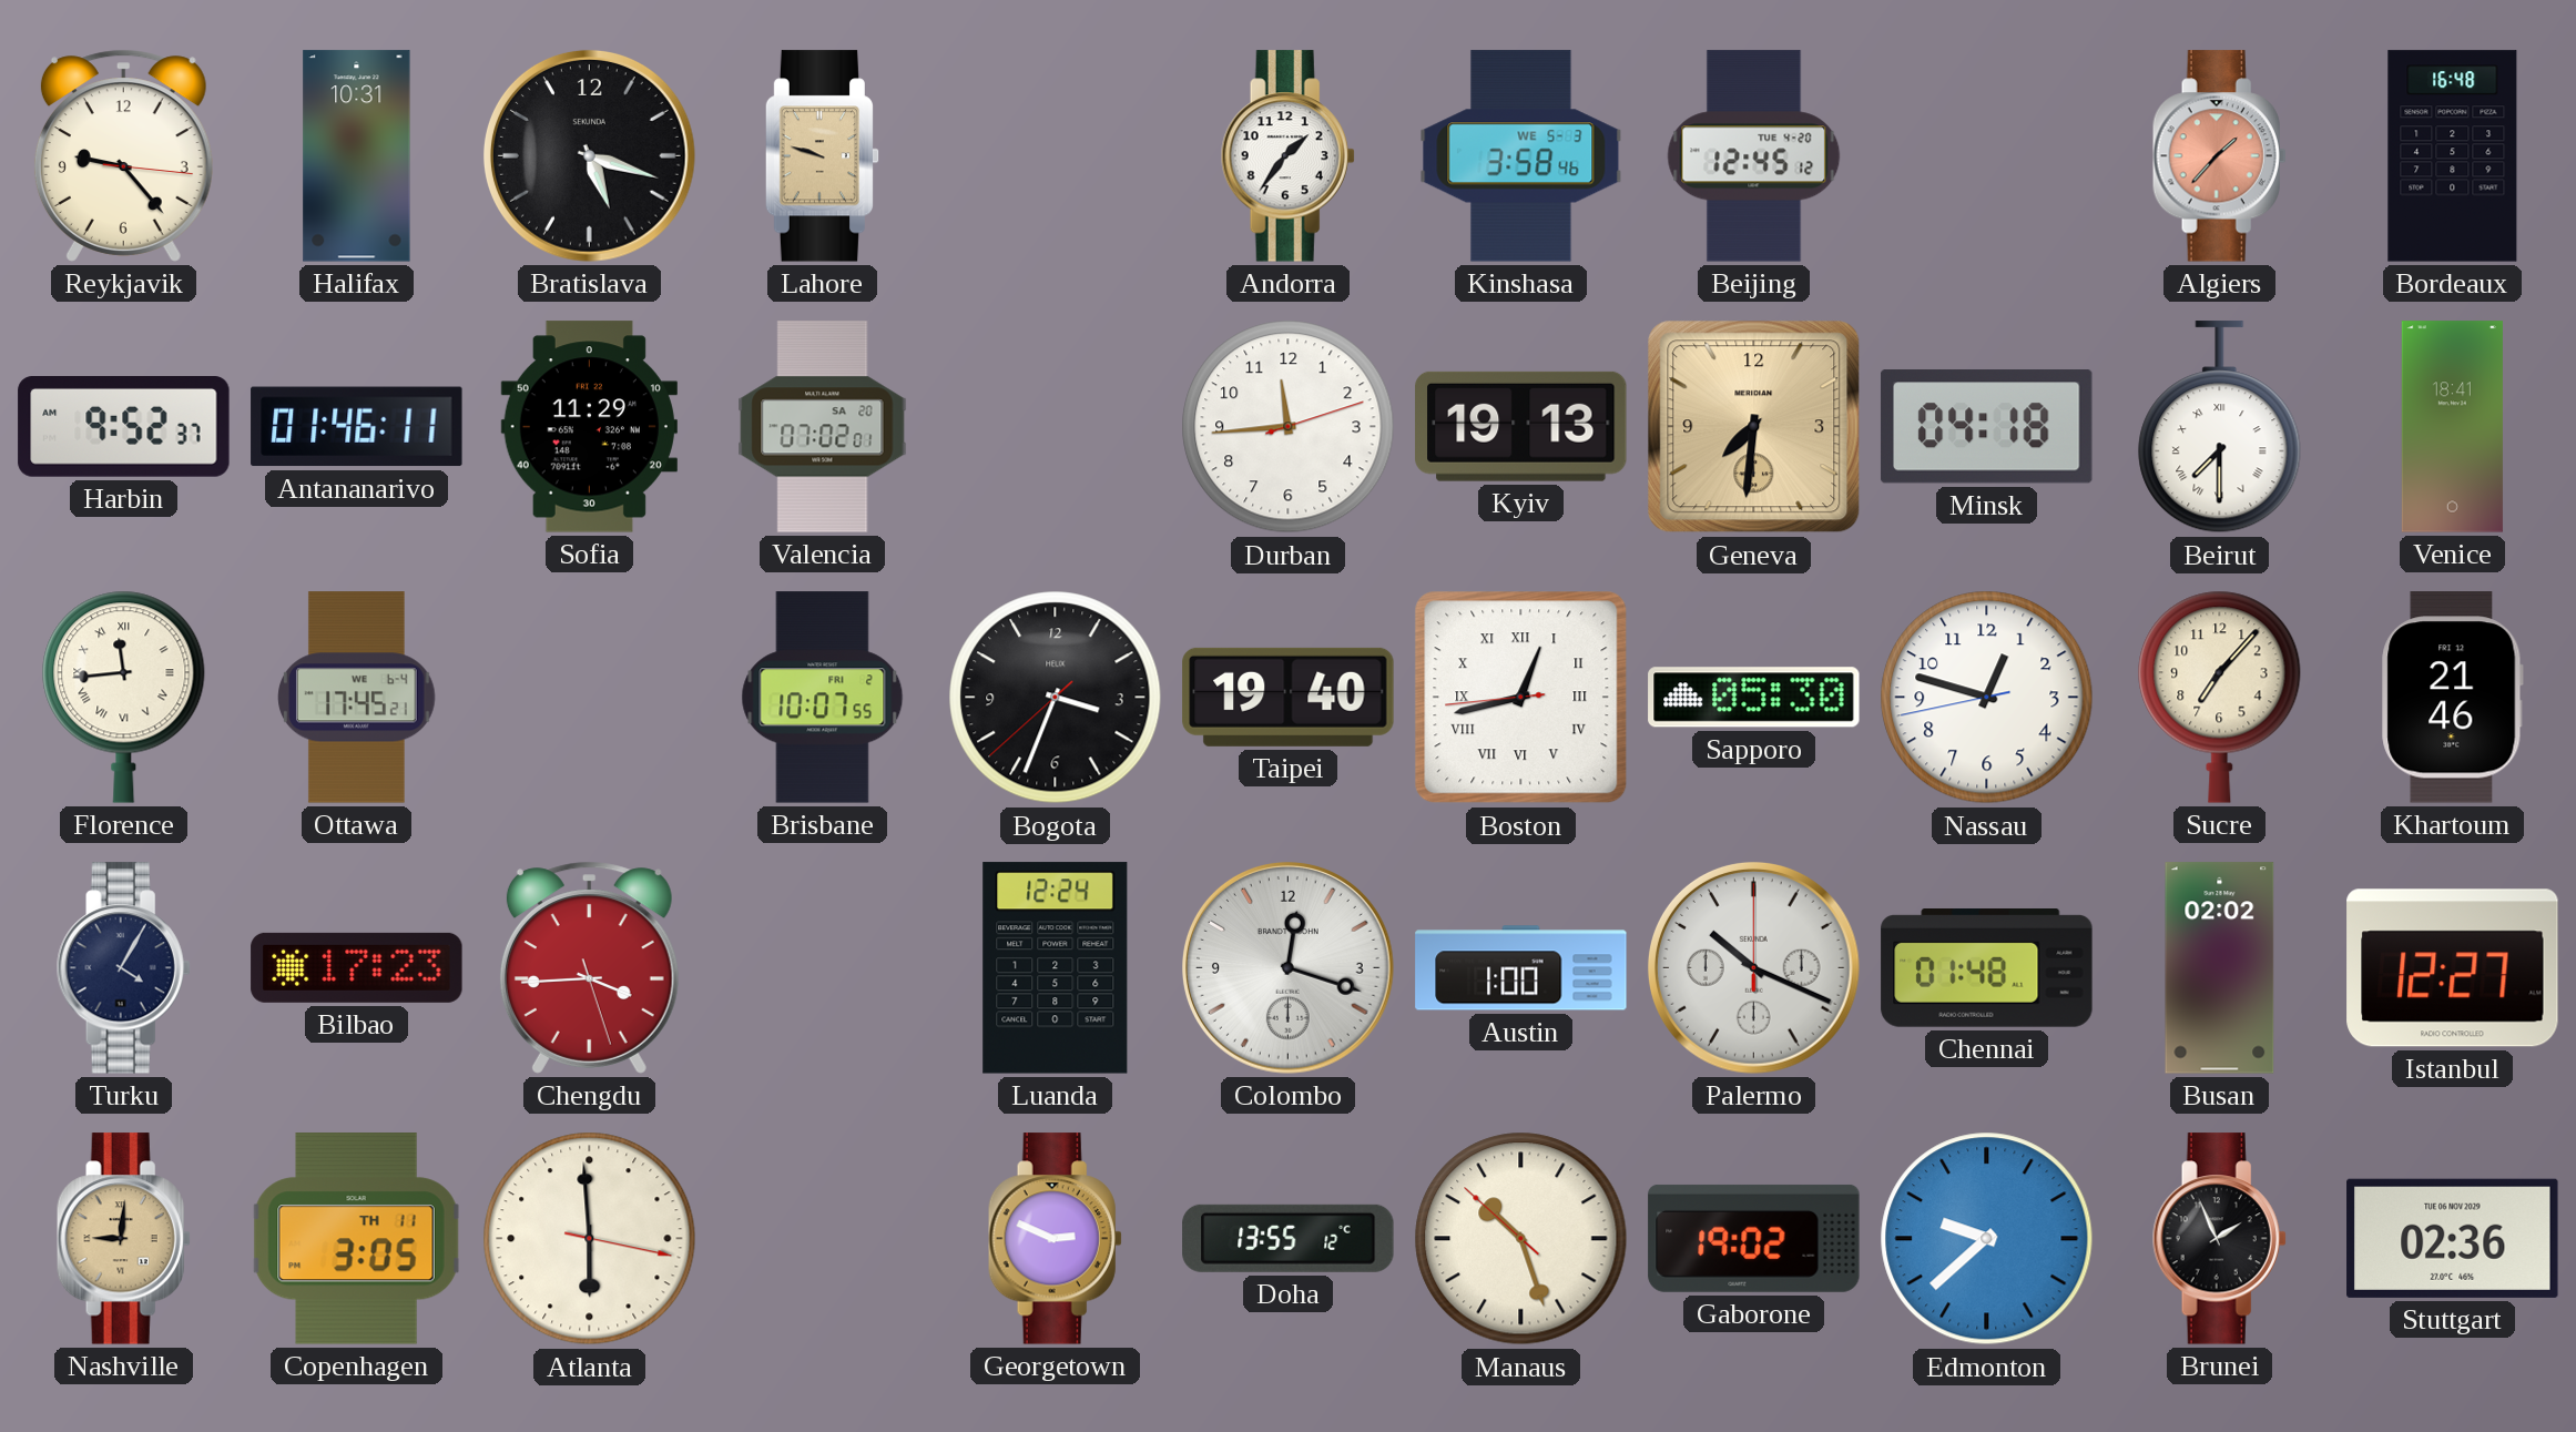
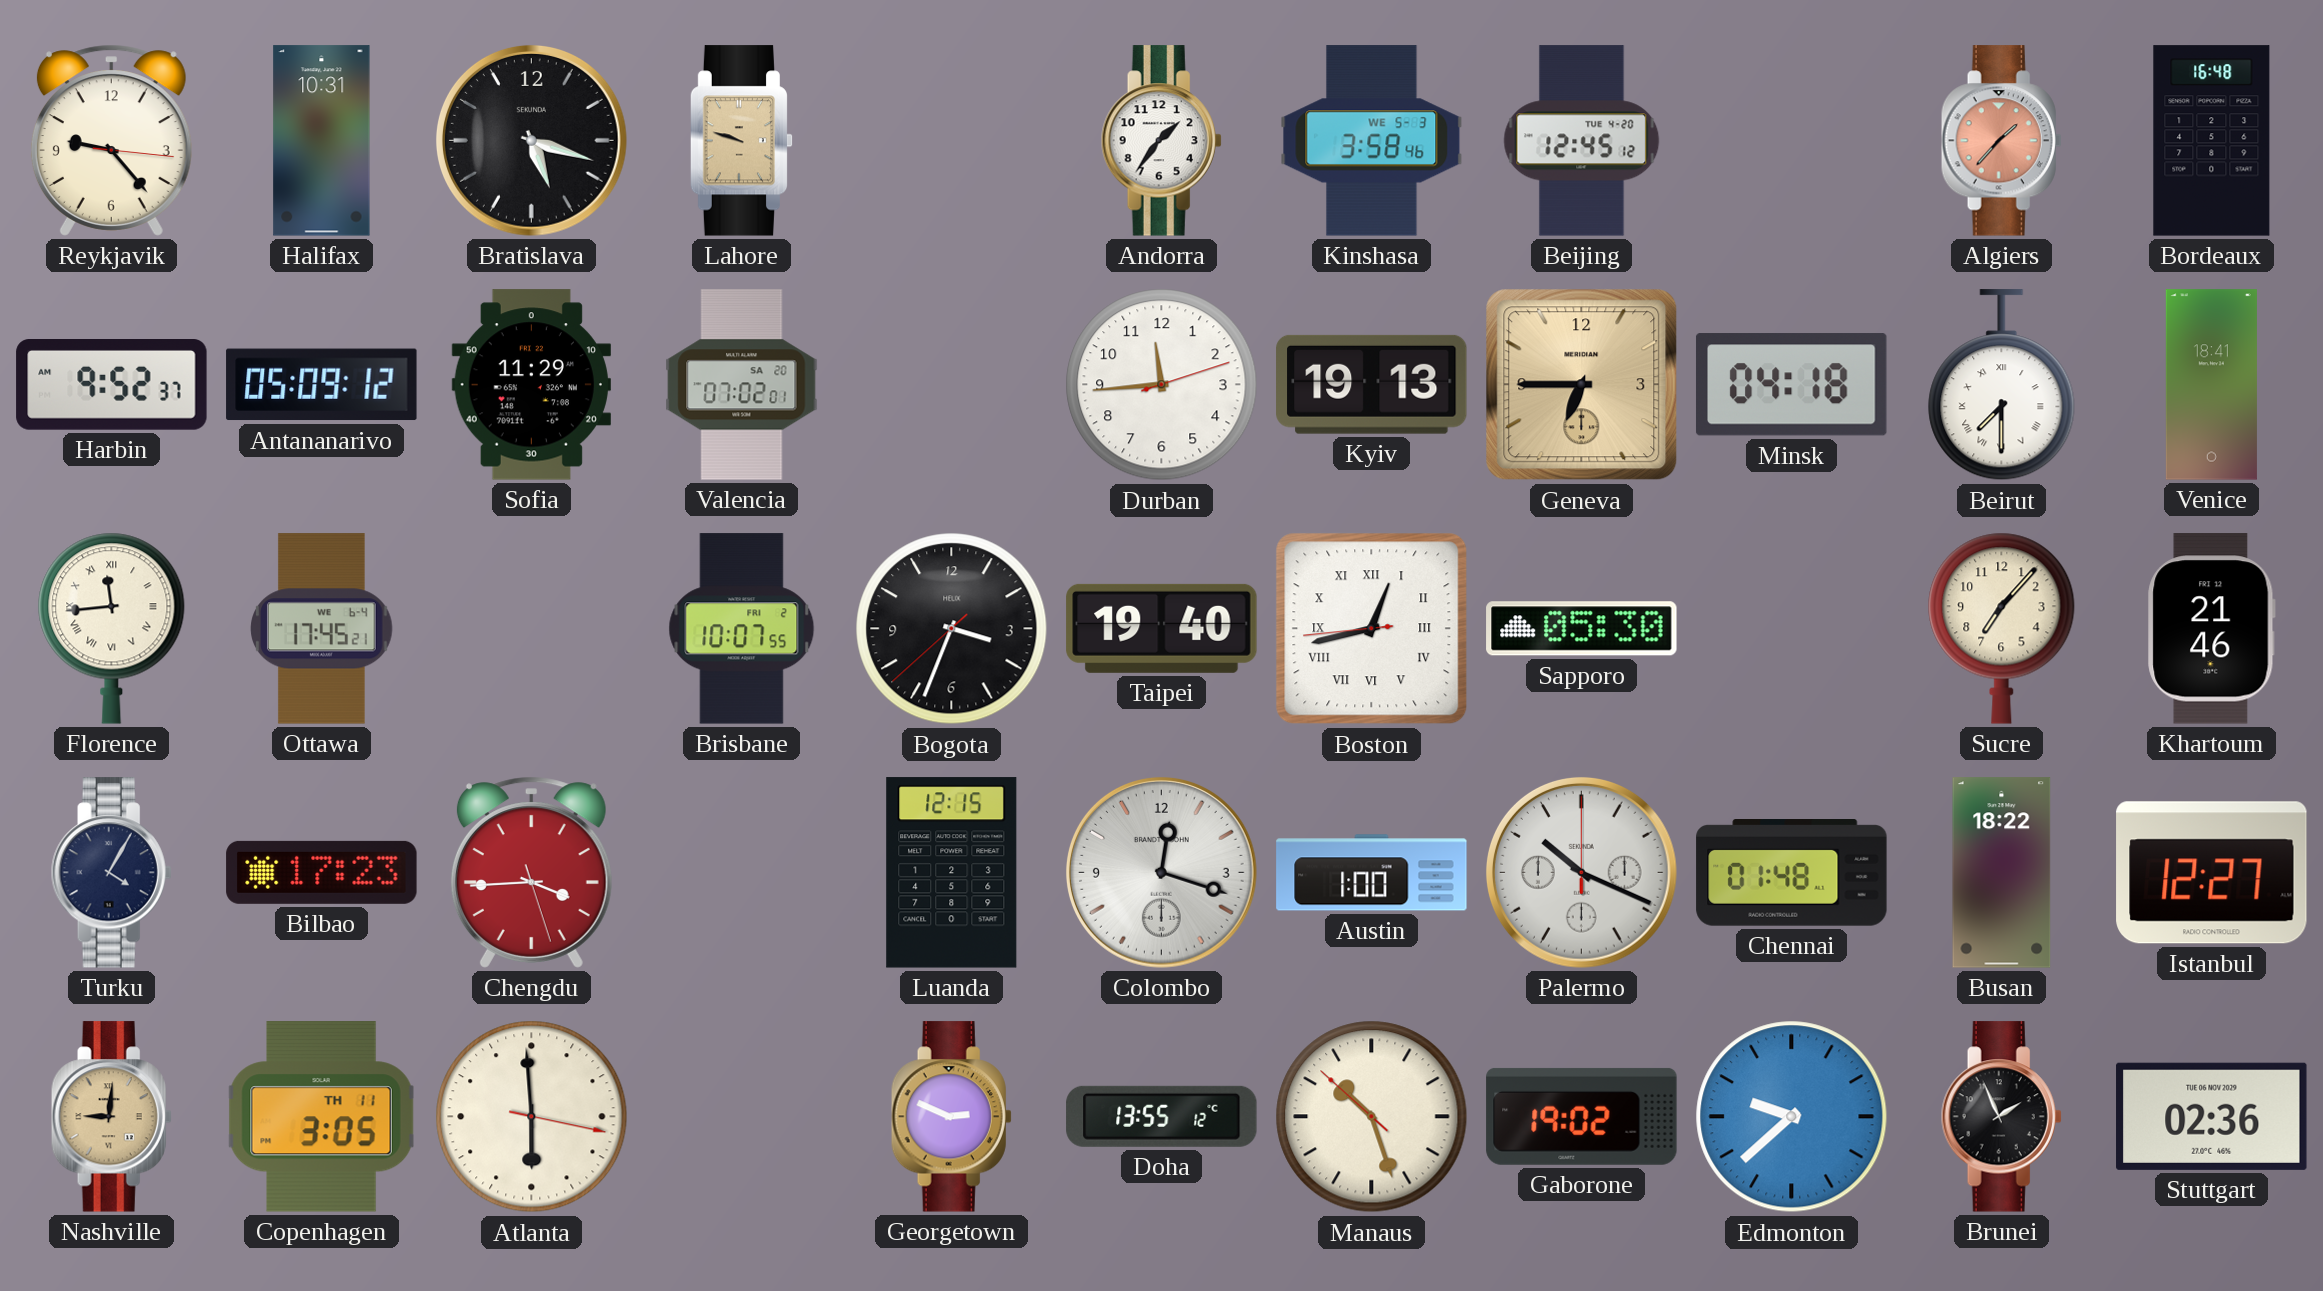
Antananarivo: 01:46 -> 05:09
Geneva: 7:31 -> 6:45
Nassau: 12:47 -> none
Luanda: 12:24 -> 12:15
Busan: 02:02 -> 18:22
